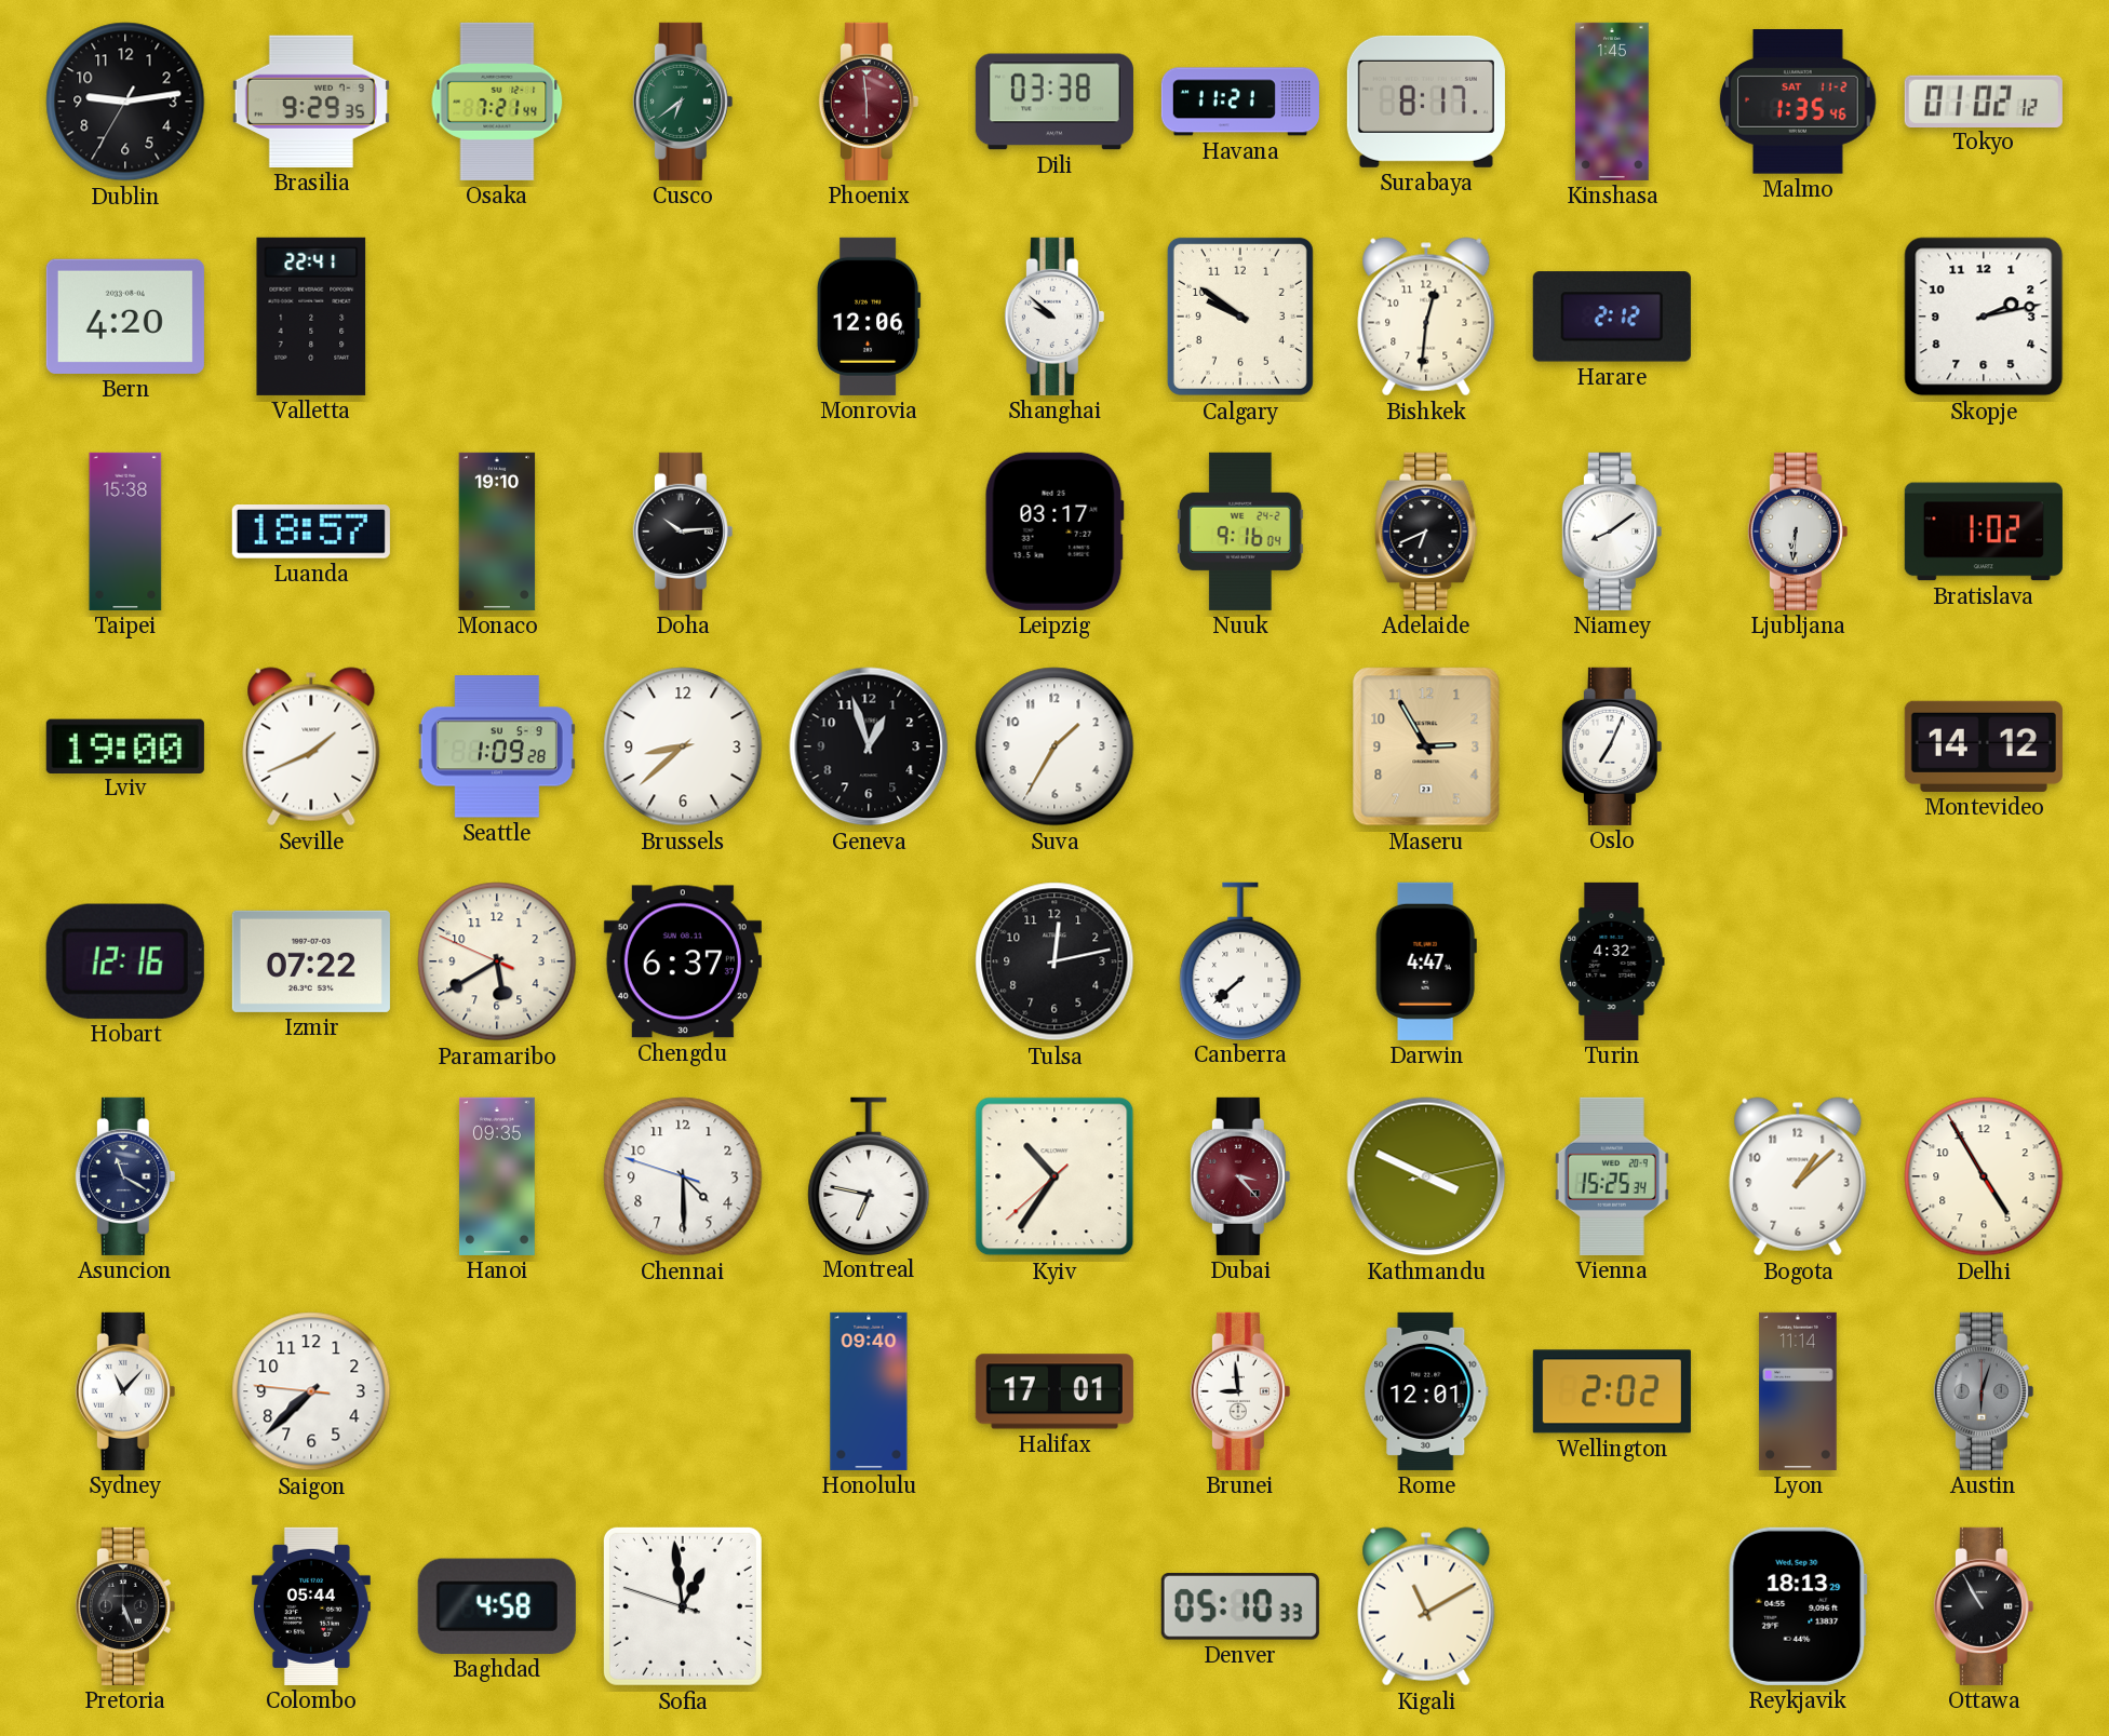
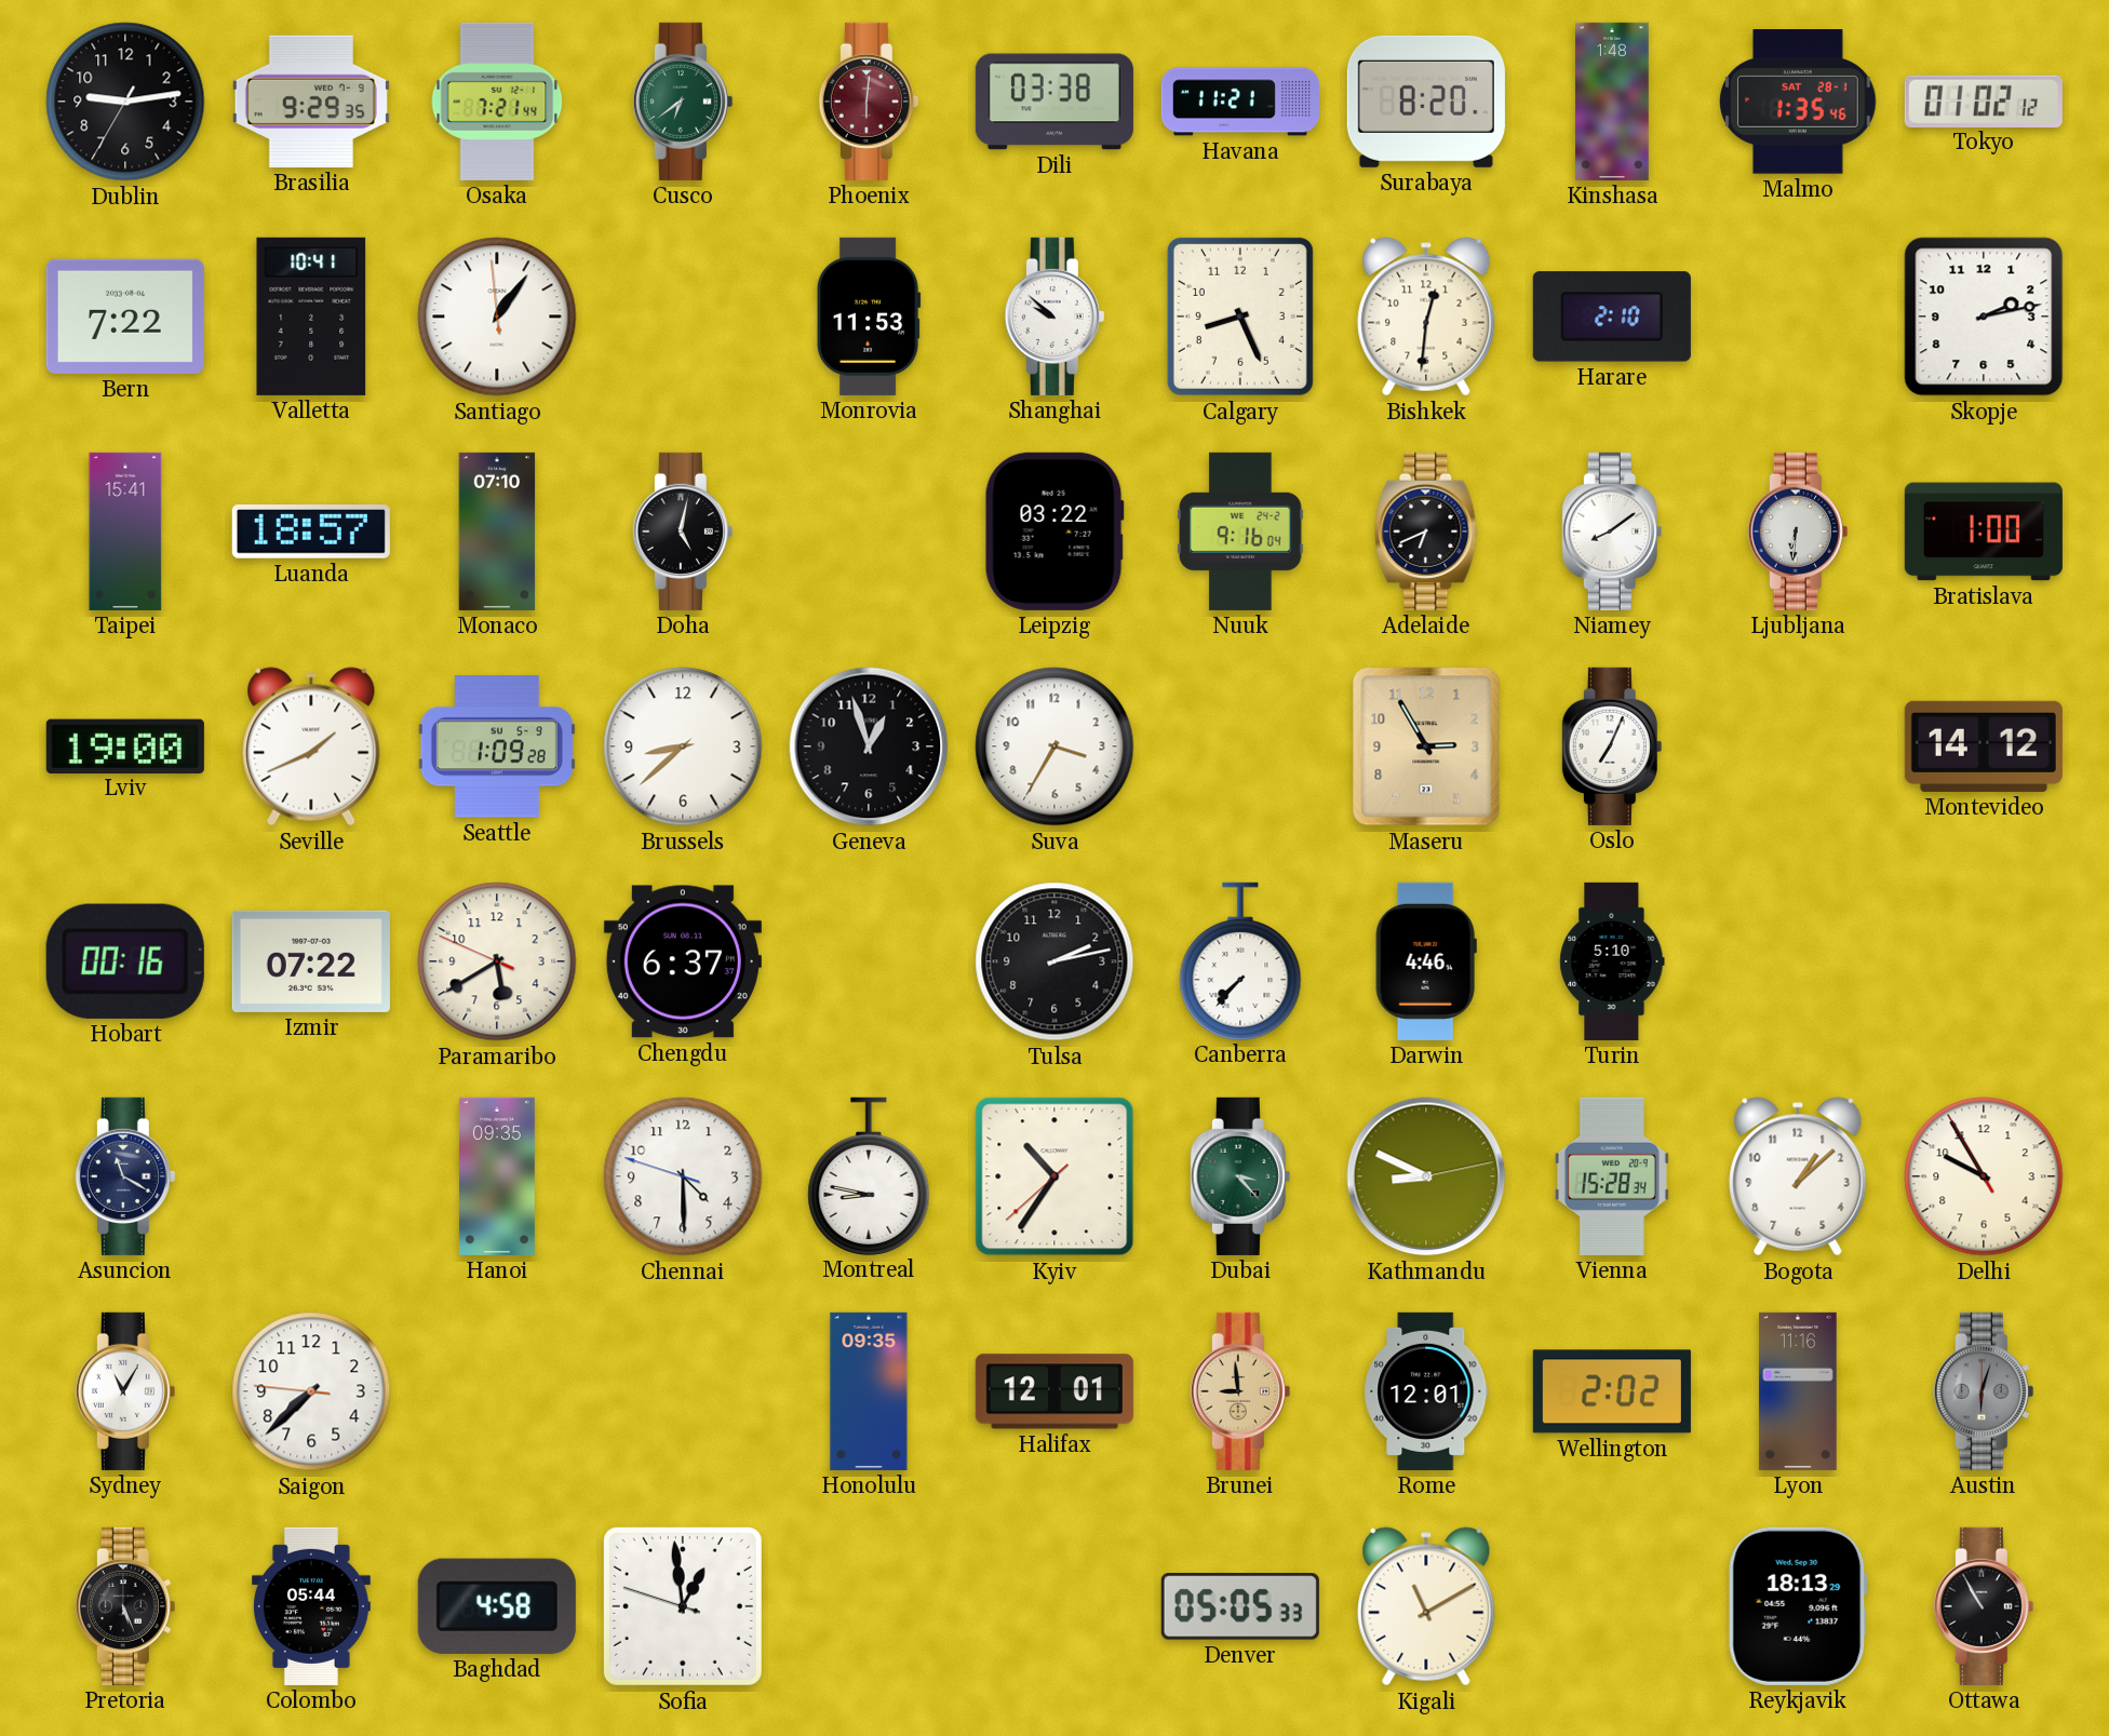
Phoenix: 5:59 -> 6:01
Surabaya: 8:17 -> 8:20
Kinshasa: 1:45 -> 1:48
Malmo date: SAT 11-2 -> SAT 28-1
Bern: 4:20 -> 7:22
Valletta: 22:41 -> 10:41
Santiago: none -> 1:05
Monrovia: 12:06 -> 11:53
Calgary: 9:51 -> 8:26
Harare: 2:12 -> 2:10
Taipei: 15:38 -> 15:41
Monaco: 19:10 -> 07:10
Doha: 10:14 -> 5:02
Leipzig: 03:17 -> 03:22
Bratislava: 1:02 -> 1:00
Suva: 1:35 -> 3:35
Hobart: 12:16 -> 00:16
Tulsa: 12:13 -> 2:13
Canberra: 7:38 -> 7:37
Darwin: 4:47 -> 4:46
Turin: 4:32 -> 5:10
Montreal: 6:47 -> 8:47
Dubai dial: burgundy -> green
Kathmandu: 3:49 -> 8:49
Vienna: 15:25 -> 15:28
Delhi: 4:54 -> 9:54
Sydney: 11:07 -> 11:05
Honolulu: 09:40 -> 09:35
Halifax: 17:01 -> 12:01
Brunei dial: white -> champagne
Lyon: 11:14 -> 11:16
Denver: 05:10 -> 05:05
